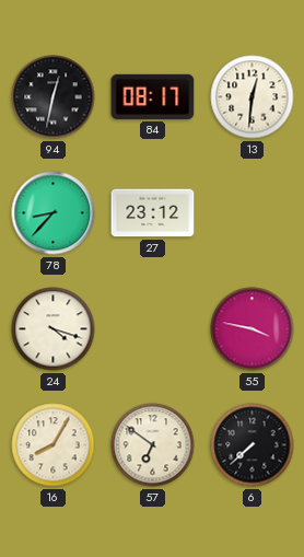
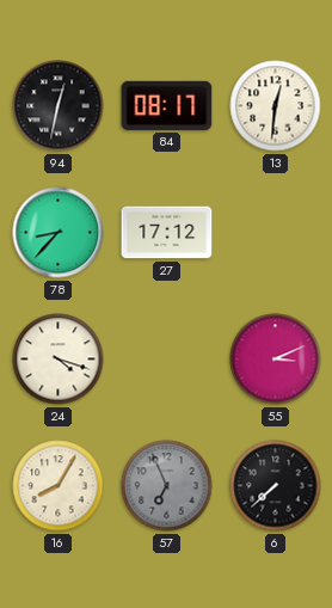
27: 23:12 -> 17:12
55: 3:47 -> 3:11
57: 6:51 -> 6:56
57 dial: cream -> grey
